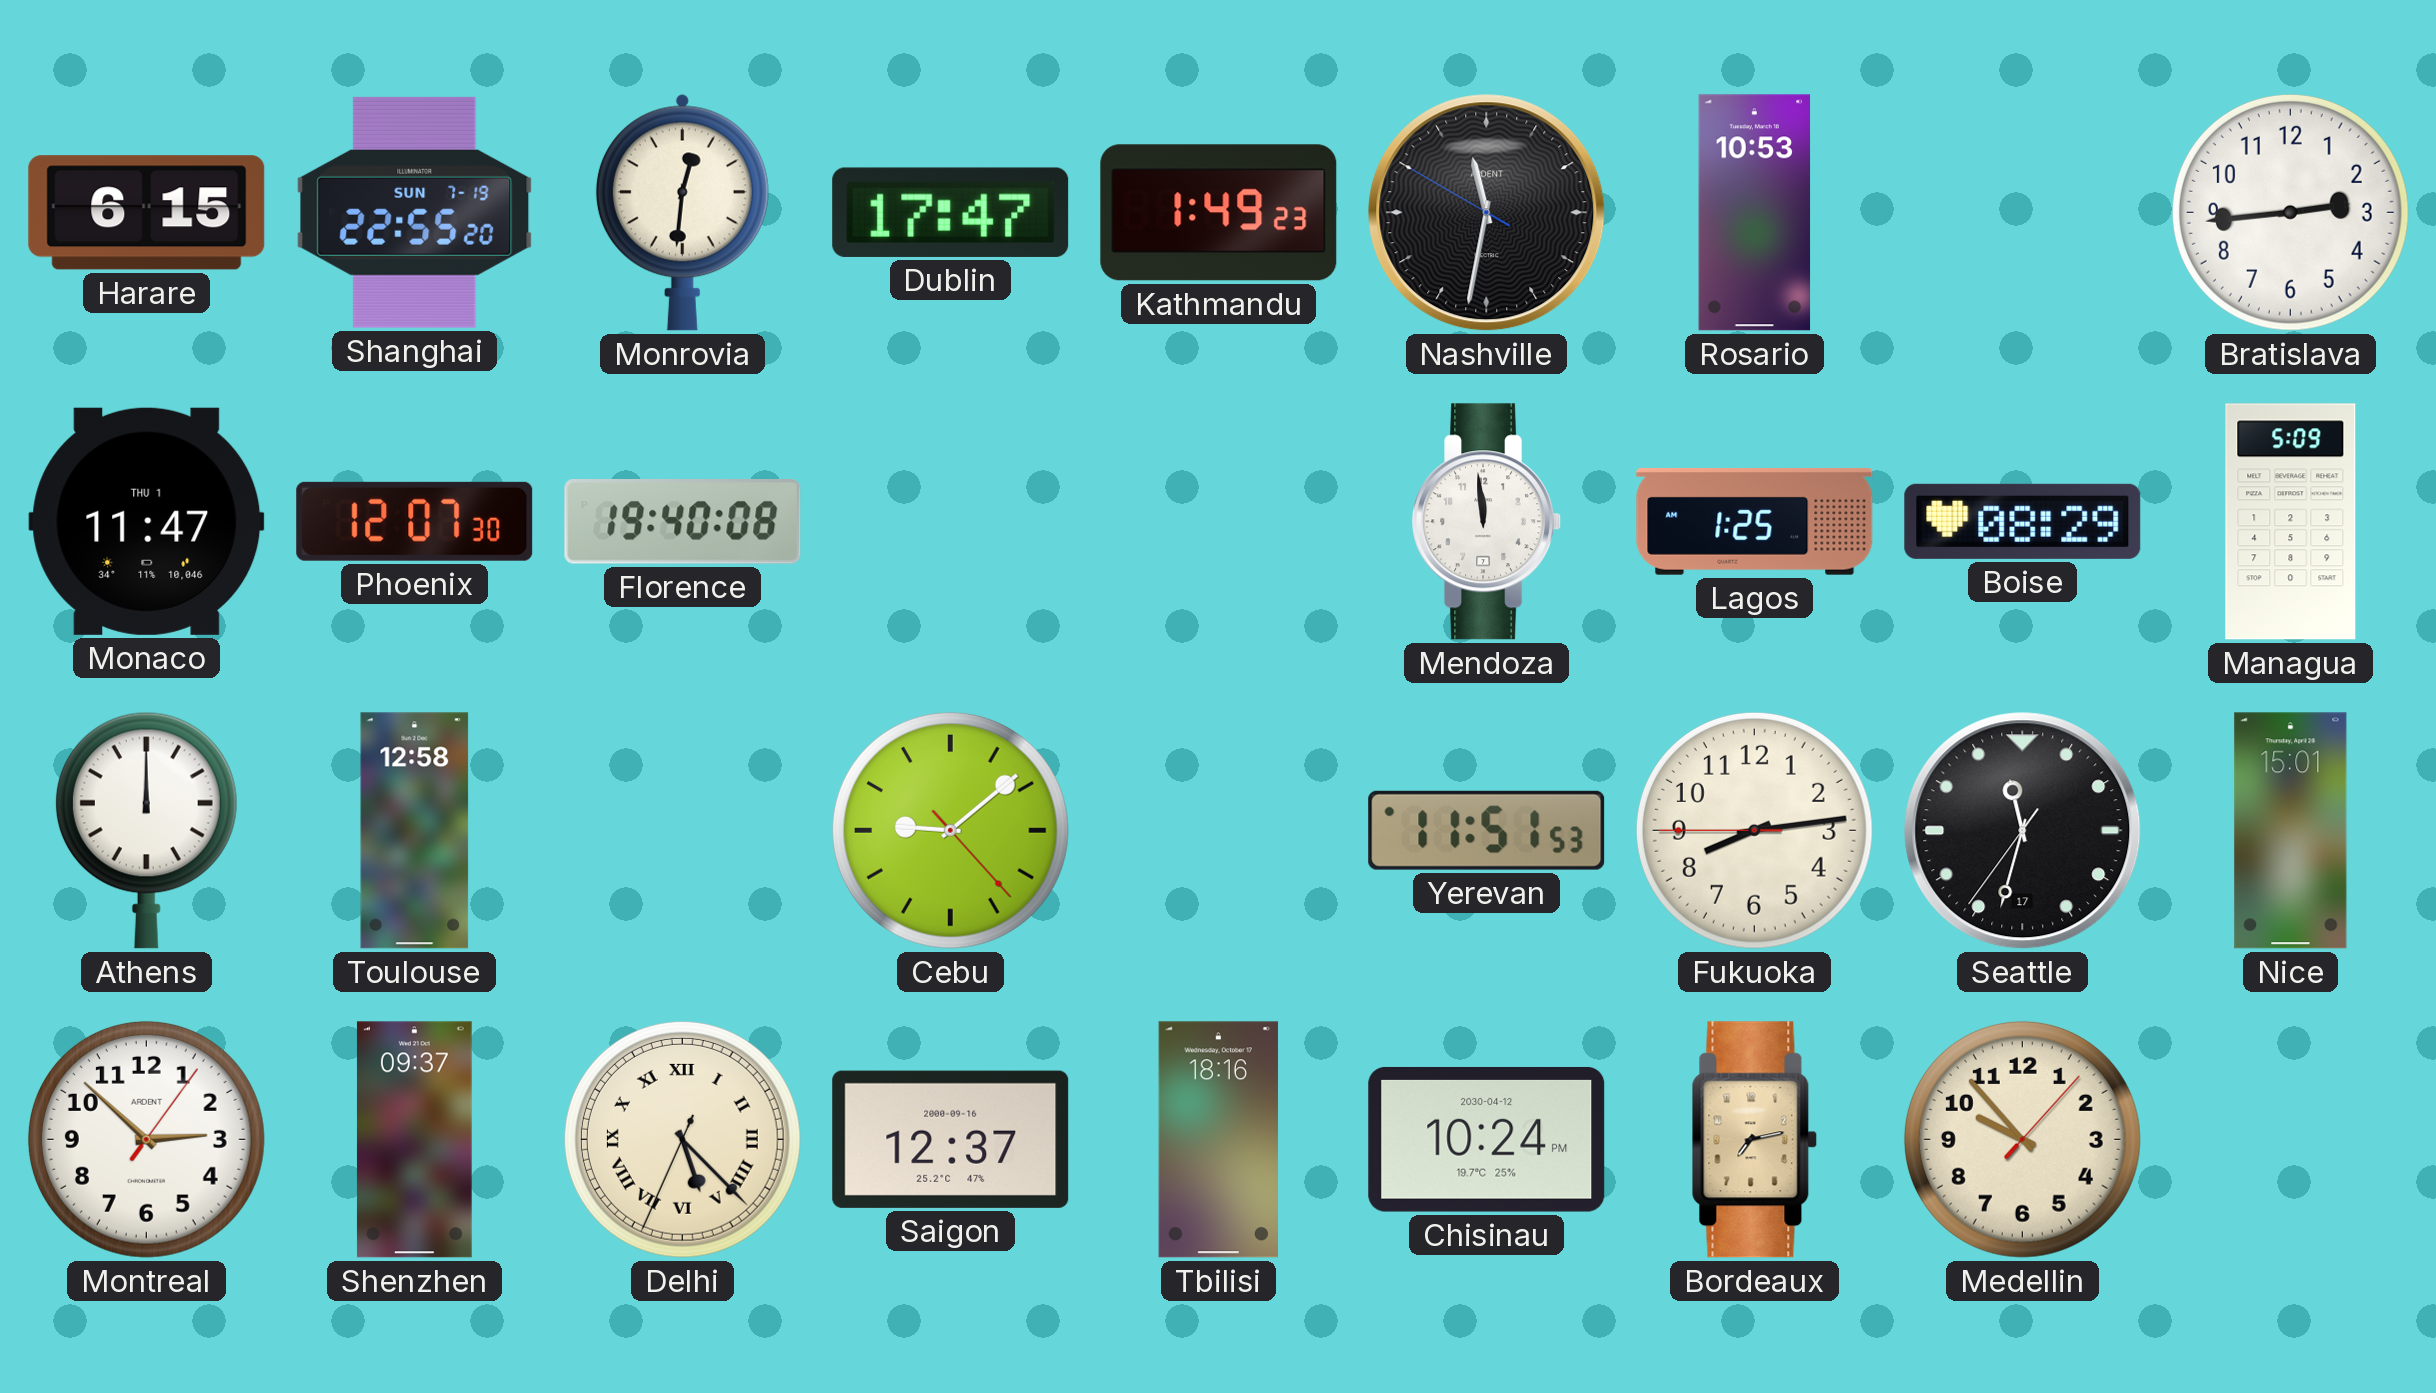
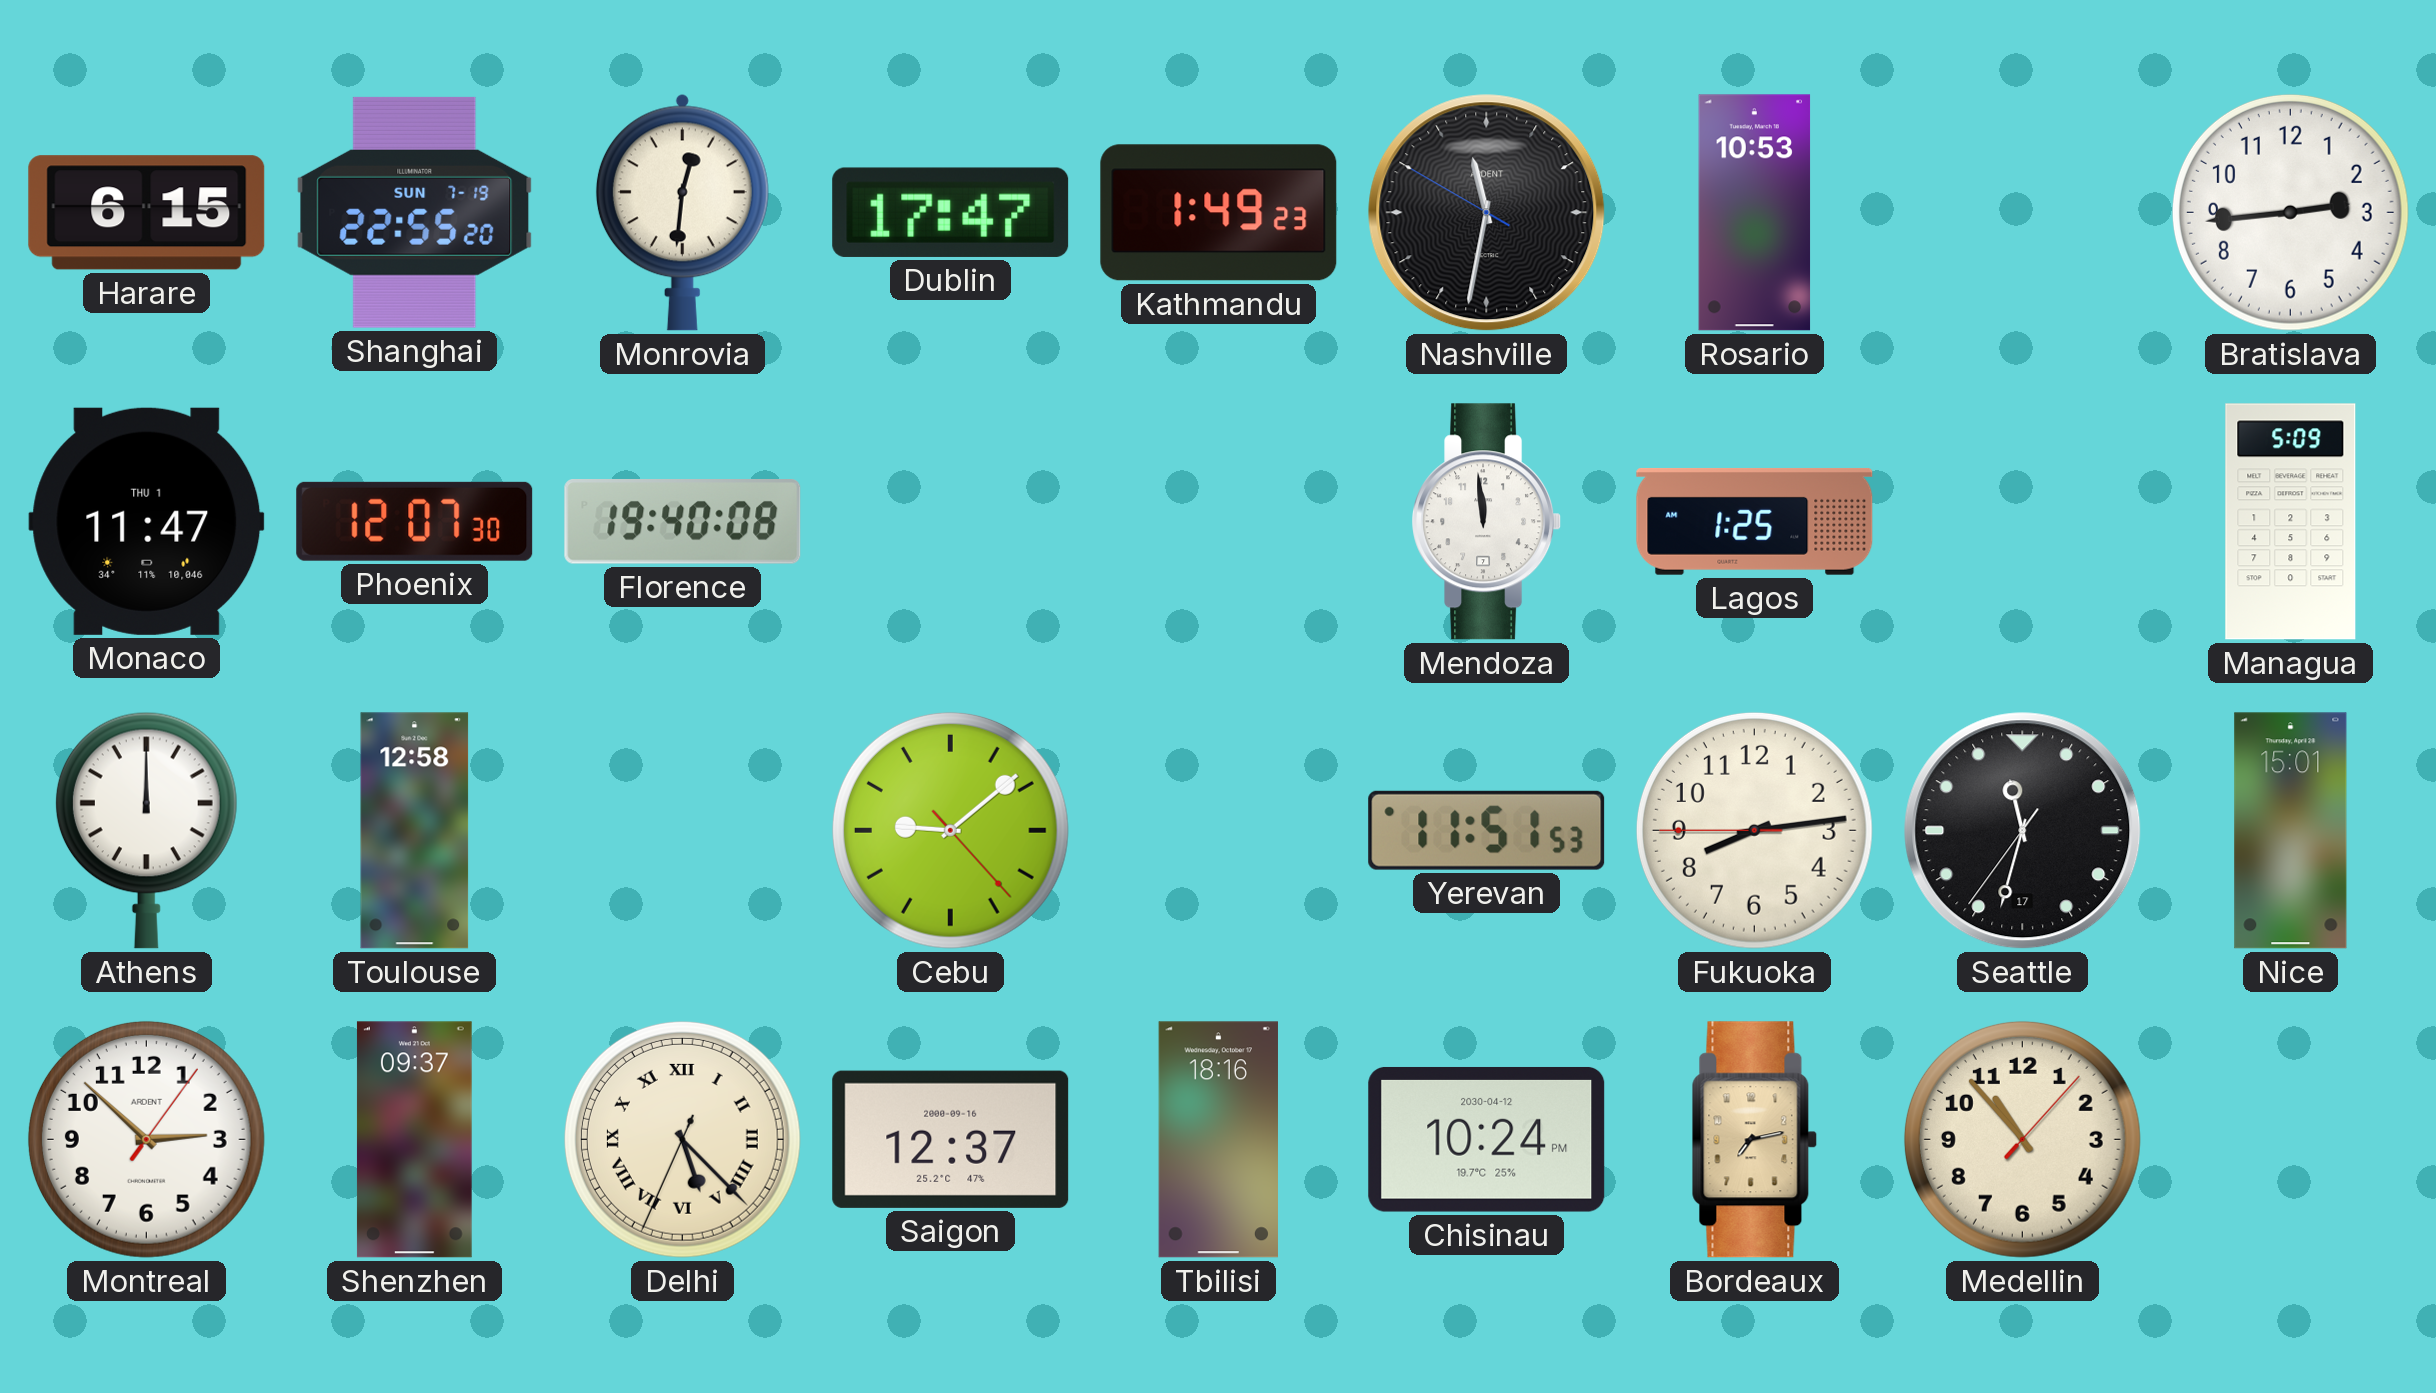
Boise: 08:29 -> none
Medellin: 9:53 -> 10:53
